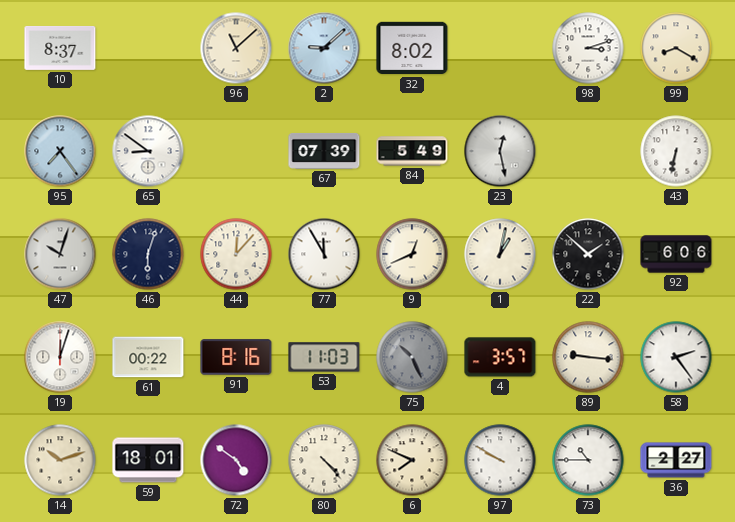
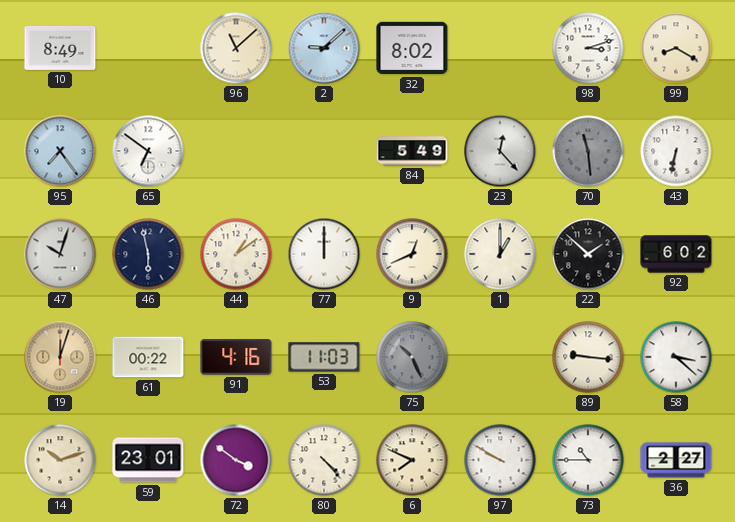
10: 8:37 -> 8:49
65: 8:51 -> 6:51
67: 07:39 -> none
23: 12:28 -> 12:23
70: none -> 11:29
46: 6:03 -> 5:58
44: 12:07 -> 1:09
77: 11:55 -> 12:00
1: 1:02 -> 1:00
92: 6:06 -> 6:02
19 dial: white -> champagne
91: 8:16 -> 4:16
4: 3:57 -> none
58: 2:24 -> 3:22
59: 18:01 -> 23:01
72: 4:51 -> 3:51
